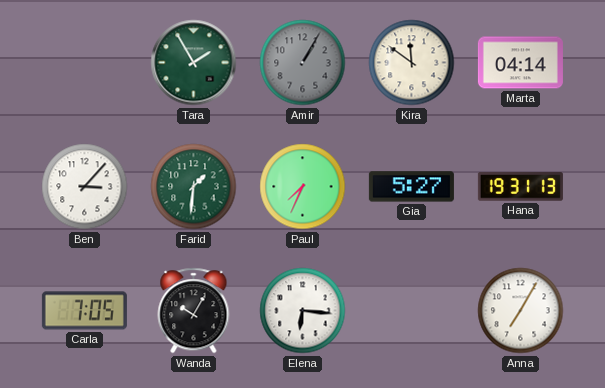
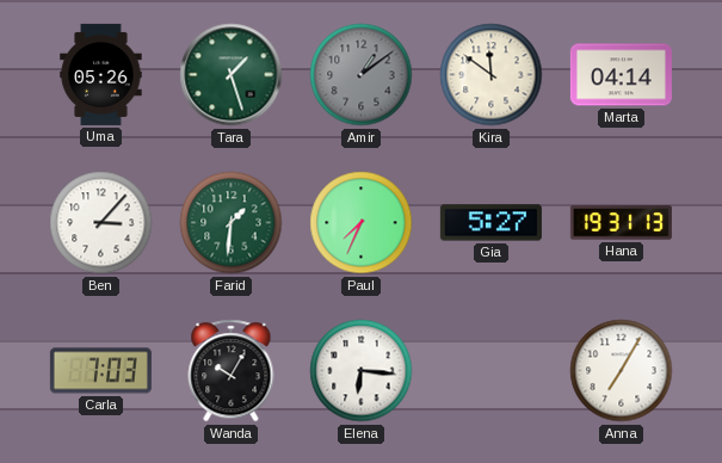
Uma: none -> 05:26
Tara: 1:55 -> 1:27
Amir: 1:05 -> 1:09
Carla: 7:05 -> 7:03
